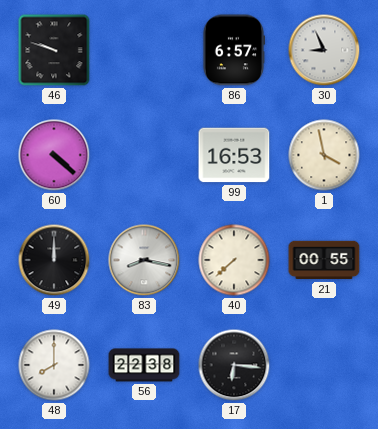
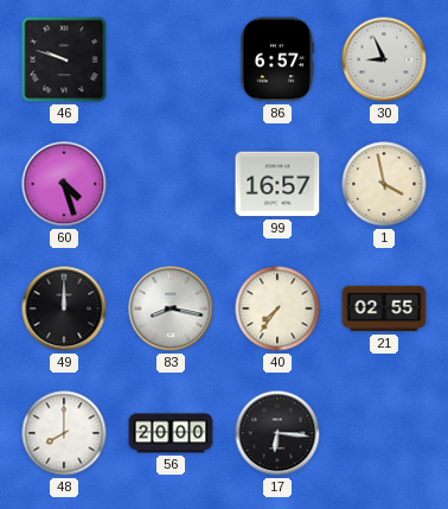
60: 4:22 -> 4:27
99: 16:53 -> 16:57
40: 7:38 -> 7:36
21: 00:55 -> 02:55
56: 22:38 -> 20:00
